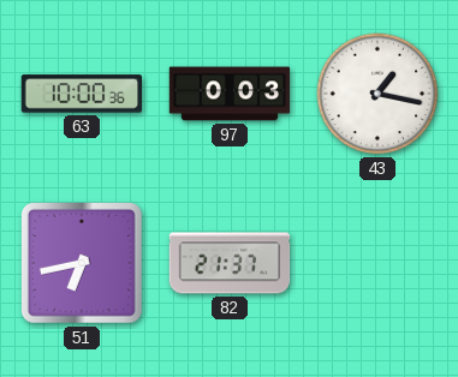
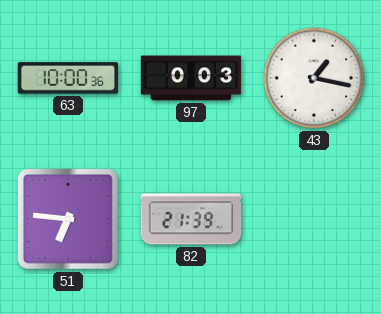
51: 6:43 -> 6:46
82: 21:37 -> 21:39
